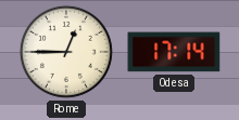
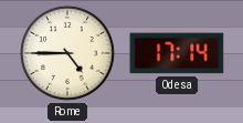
Rome: 12:45 -> 4:45
